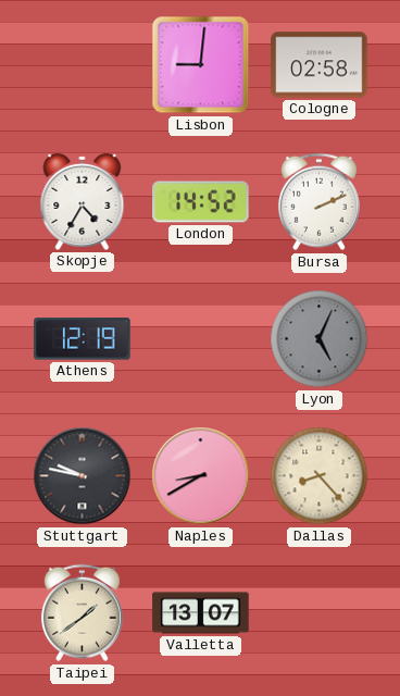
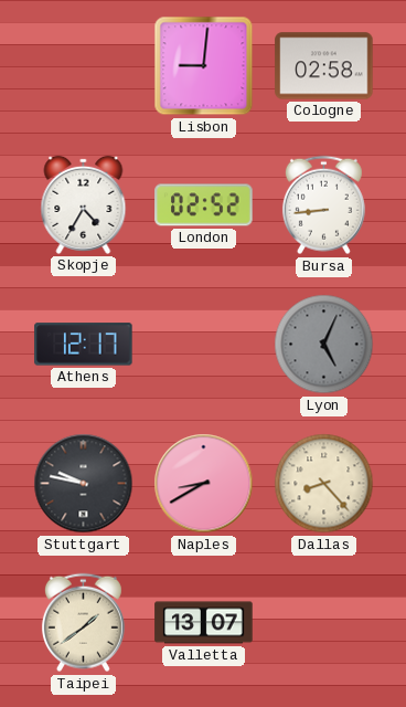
London: 14:52 -> 02:52
Bursa: 2:11 -> 8:44
Athens: 12:19 -> 12:17
